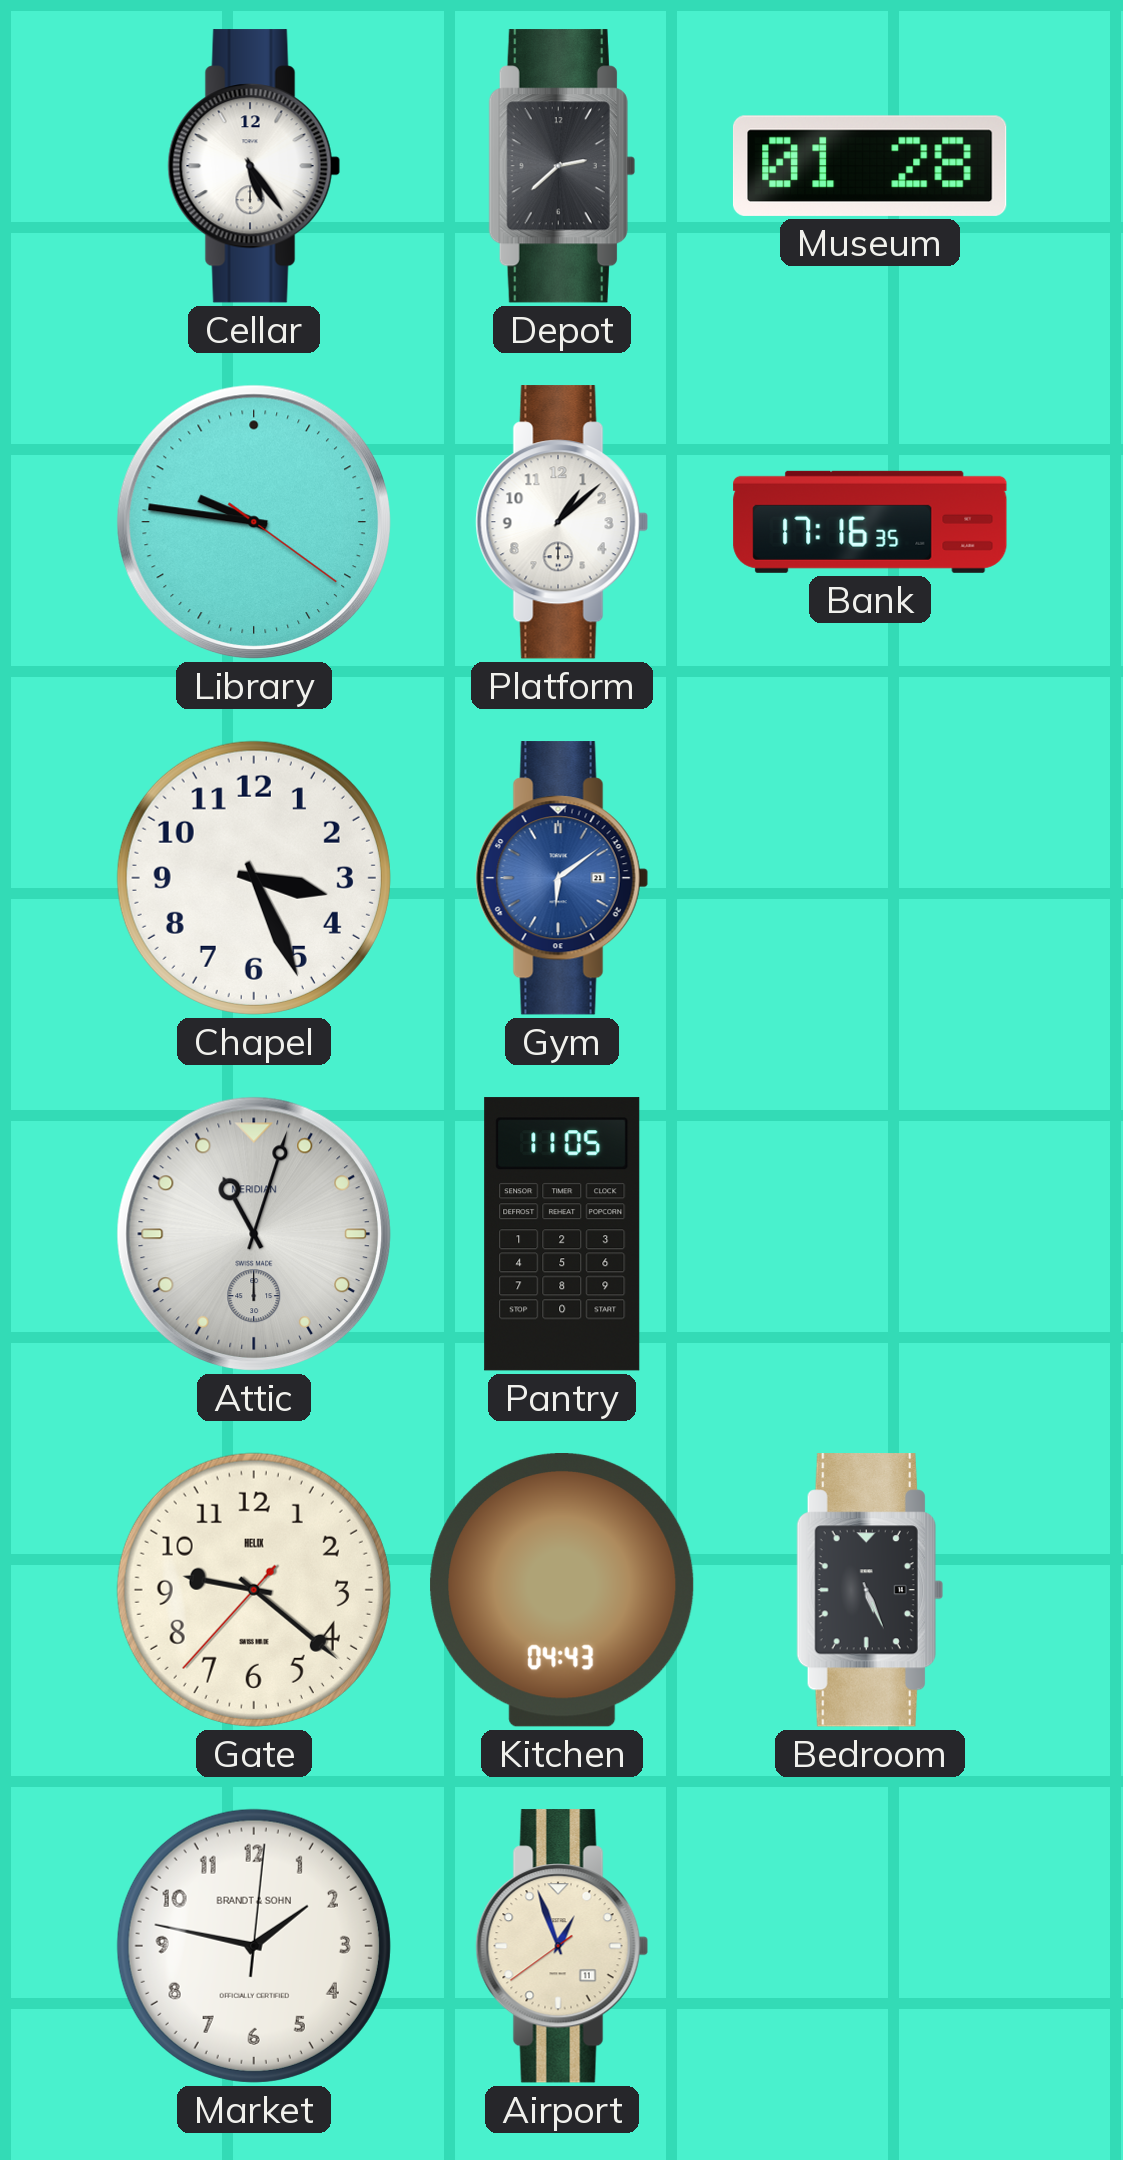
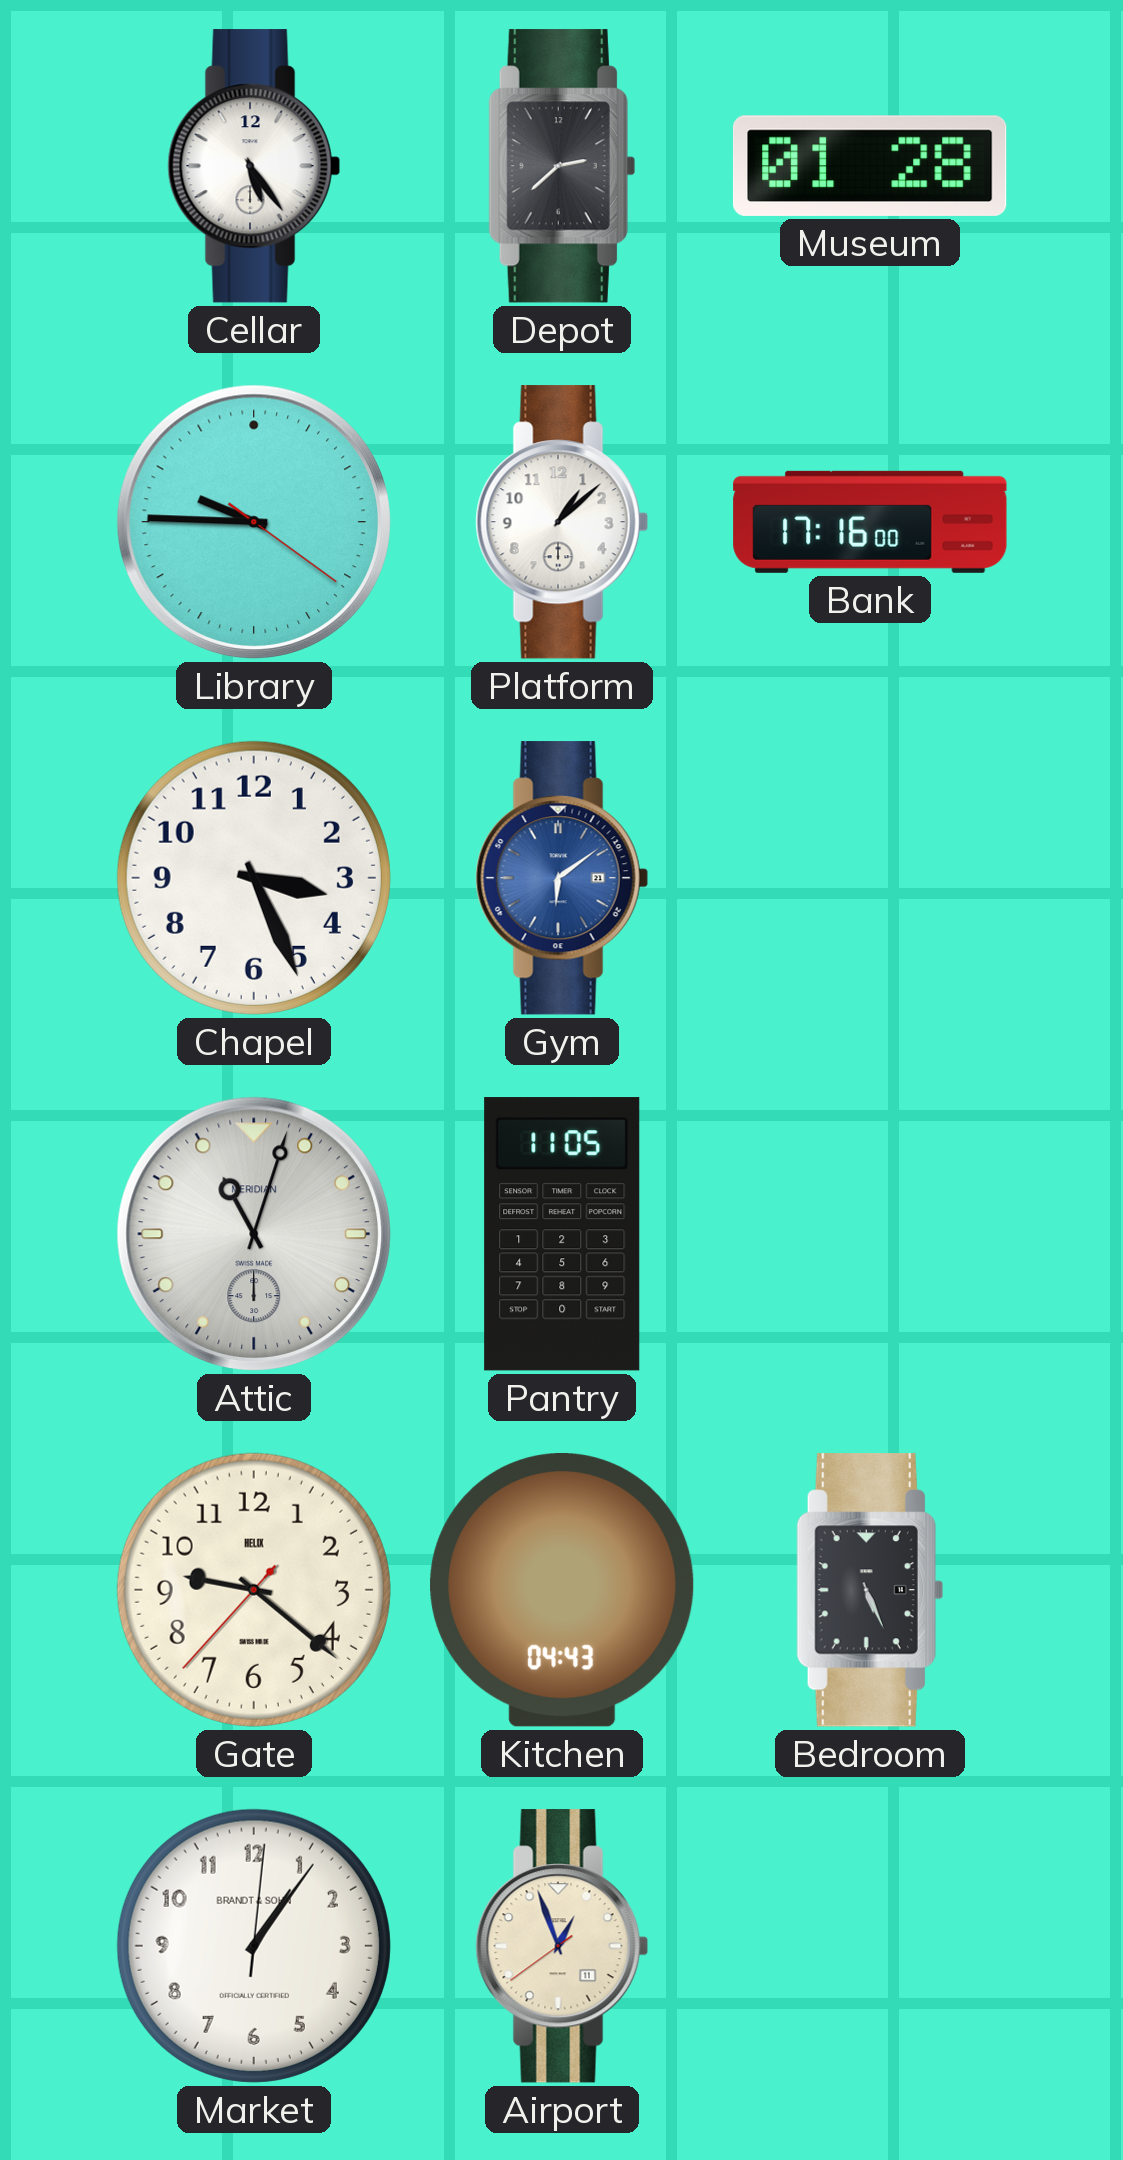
Library: 9:46 -> 9:45
Bank: 17:16:35 -> 17:16:00
Market: 1:47 -> 1:06
